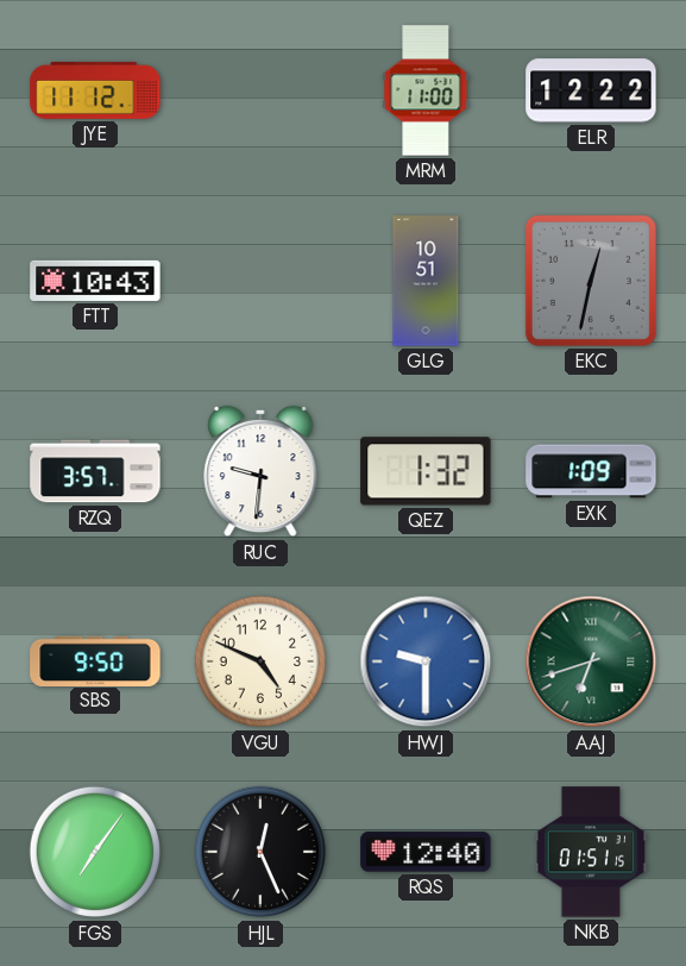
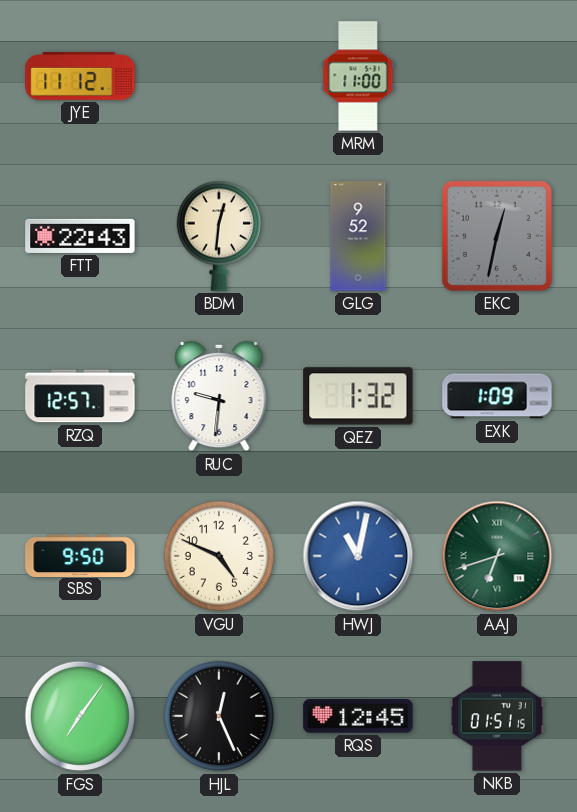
ELR: 12:22 -> none
FTT: 10:43 -> 22:43
BDM: none -> 12:31
GLG: 10:51 -> 9:52
RZQ: 3:57 -> 12:57
HWJ: 9:30 -> 11:02
RQS: 12:40 -> 12:45
